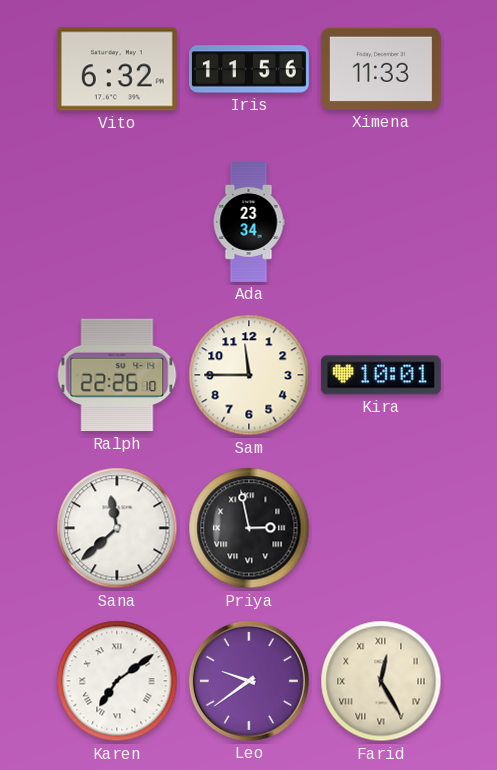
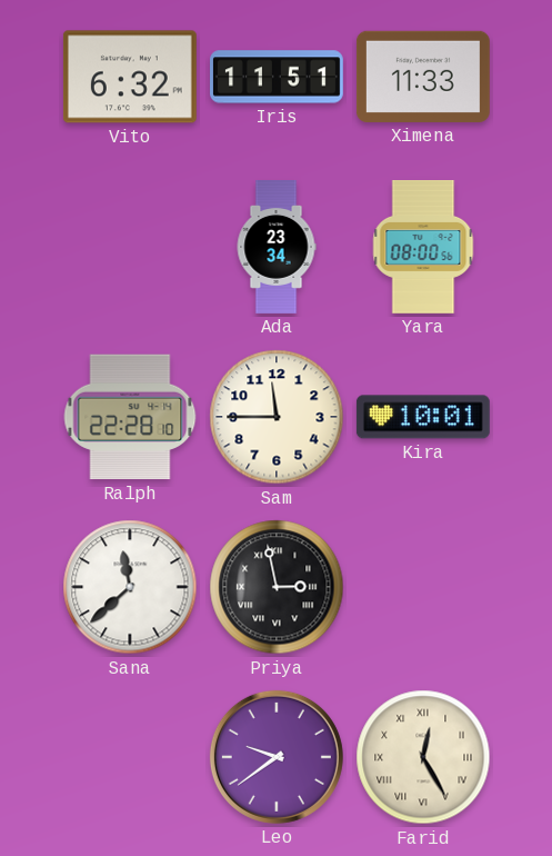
Iris: 11:56 -> 11:51
Yara: none -> 08:00
Ralph: 22:26 -> 22:28
Karen: 7:09 -> none
